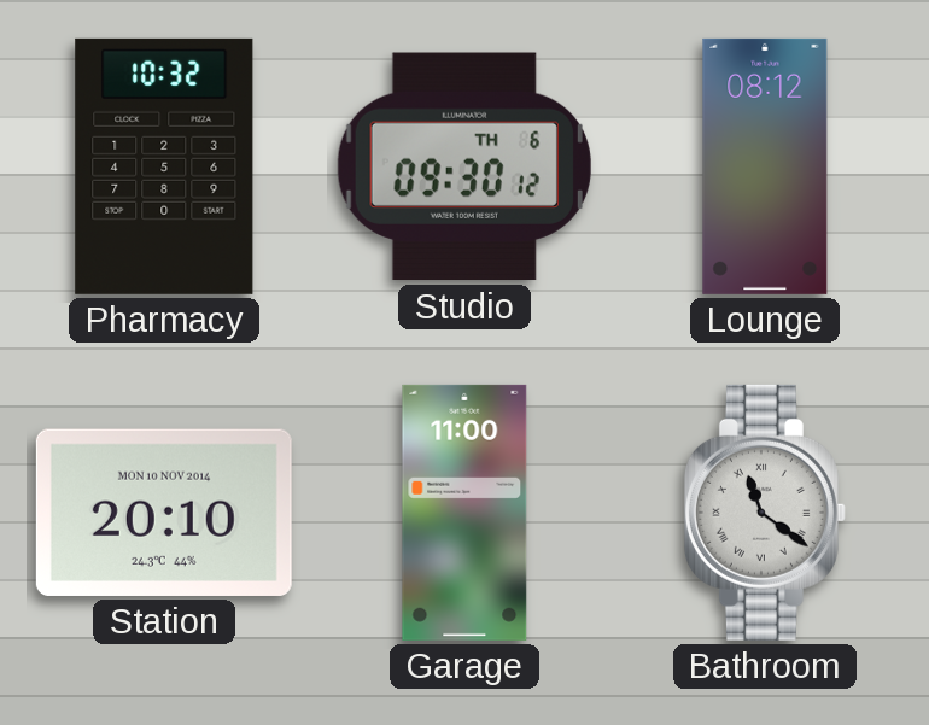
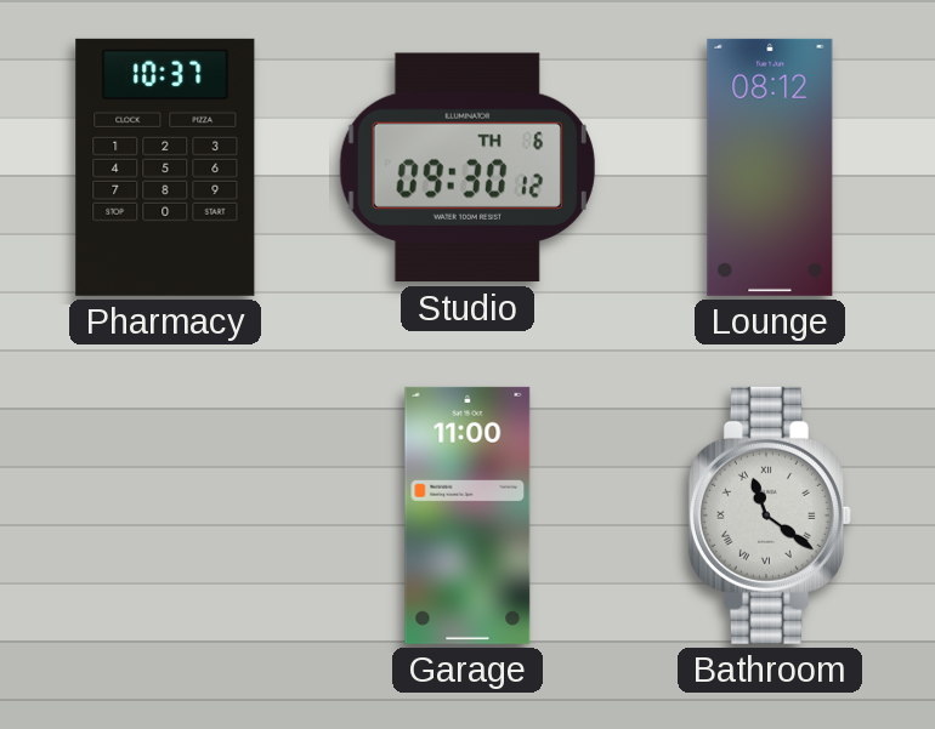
Pharmacy: 10:32 -> 10:37
Station: 20:10 -> none
